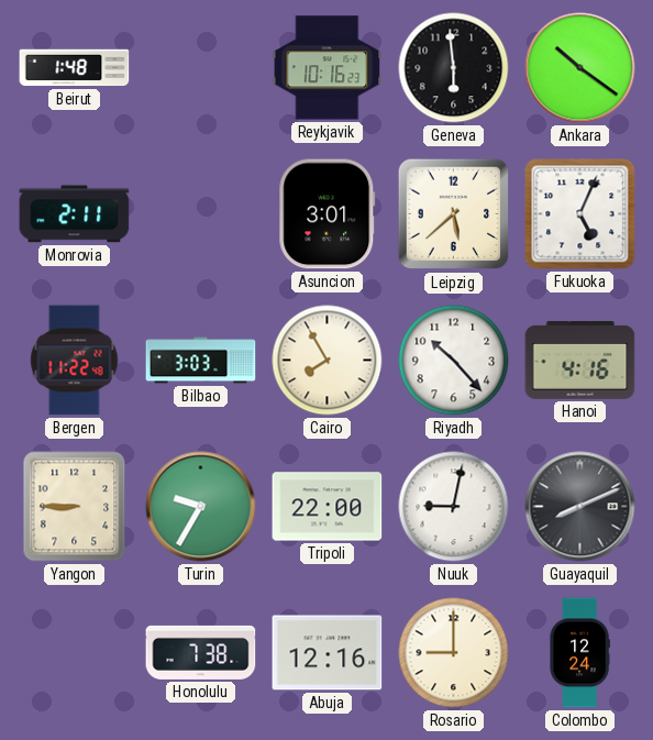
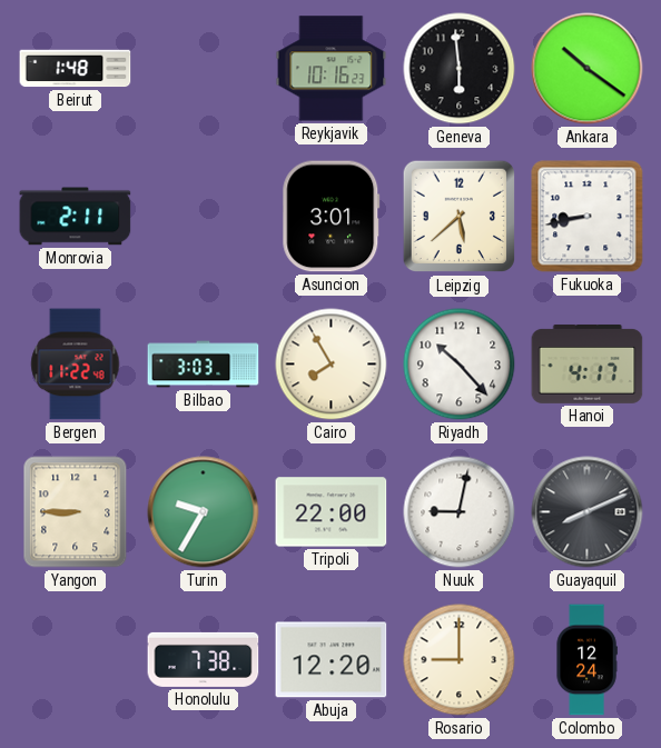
Fukuoka: 5:04 -> 8:43
Hanoi: 4:16 -> 4:17
Abuja: 12:16 -> 12:20
